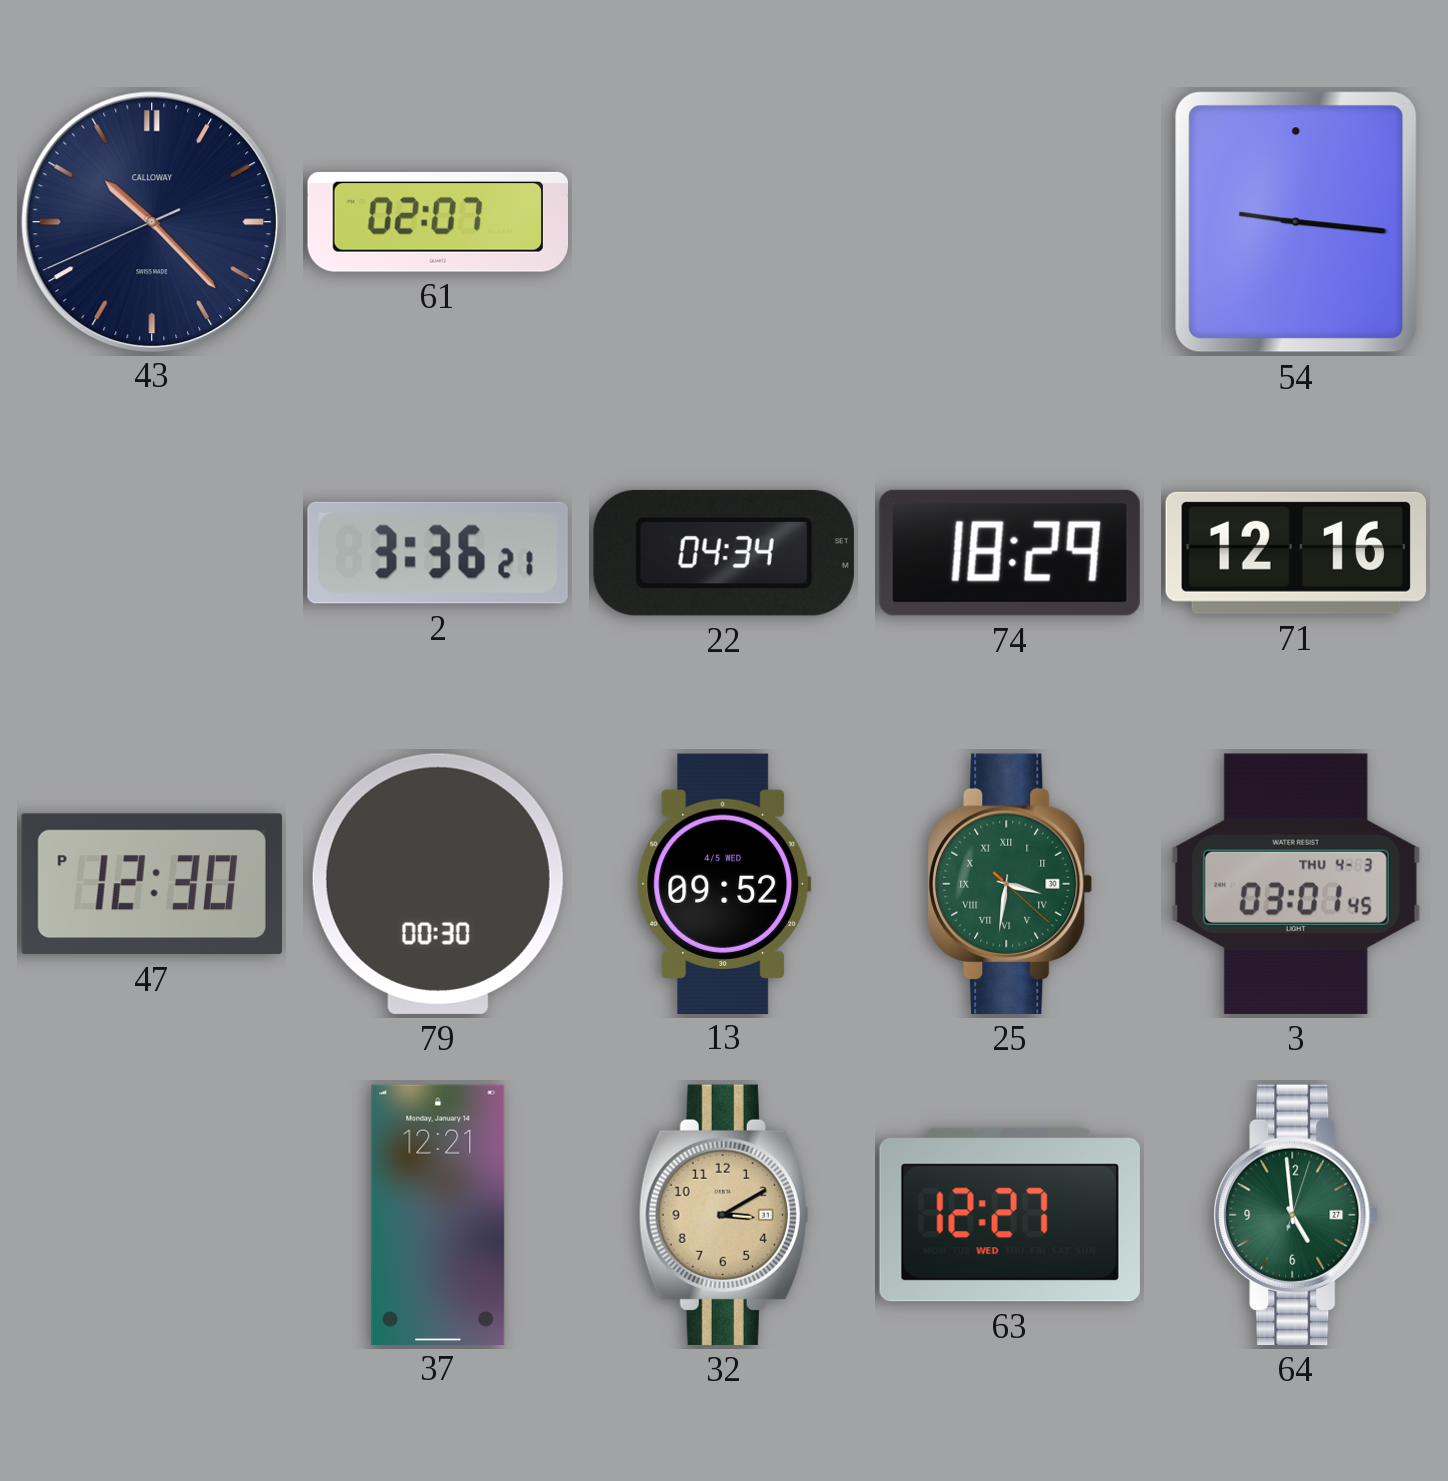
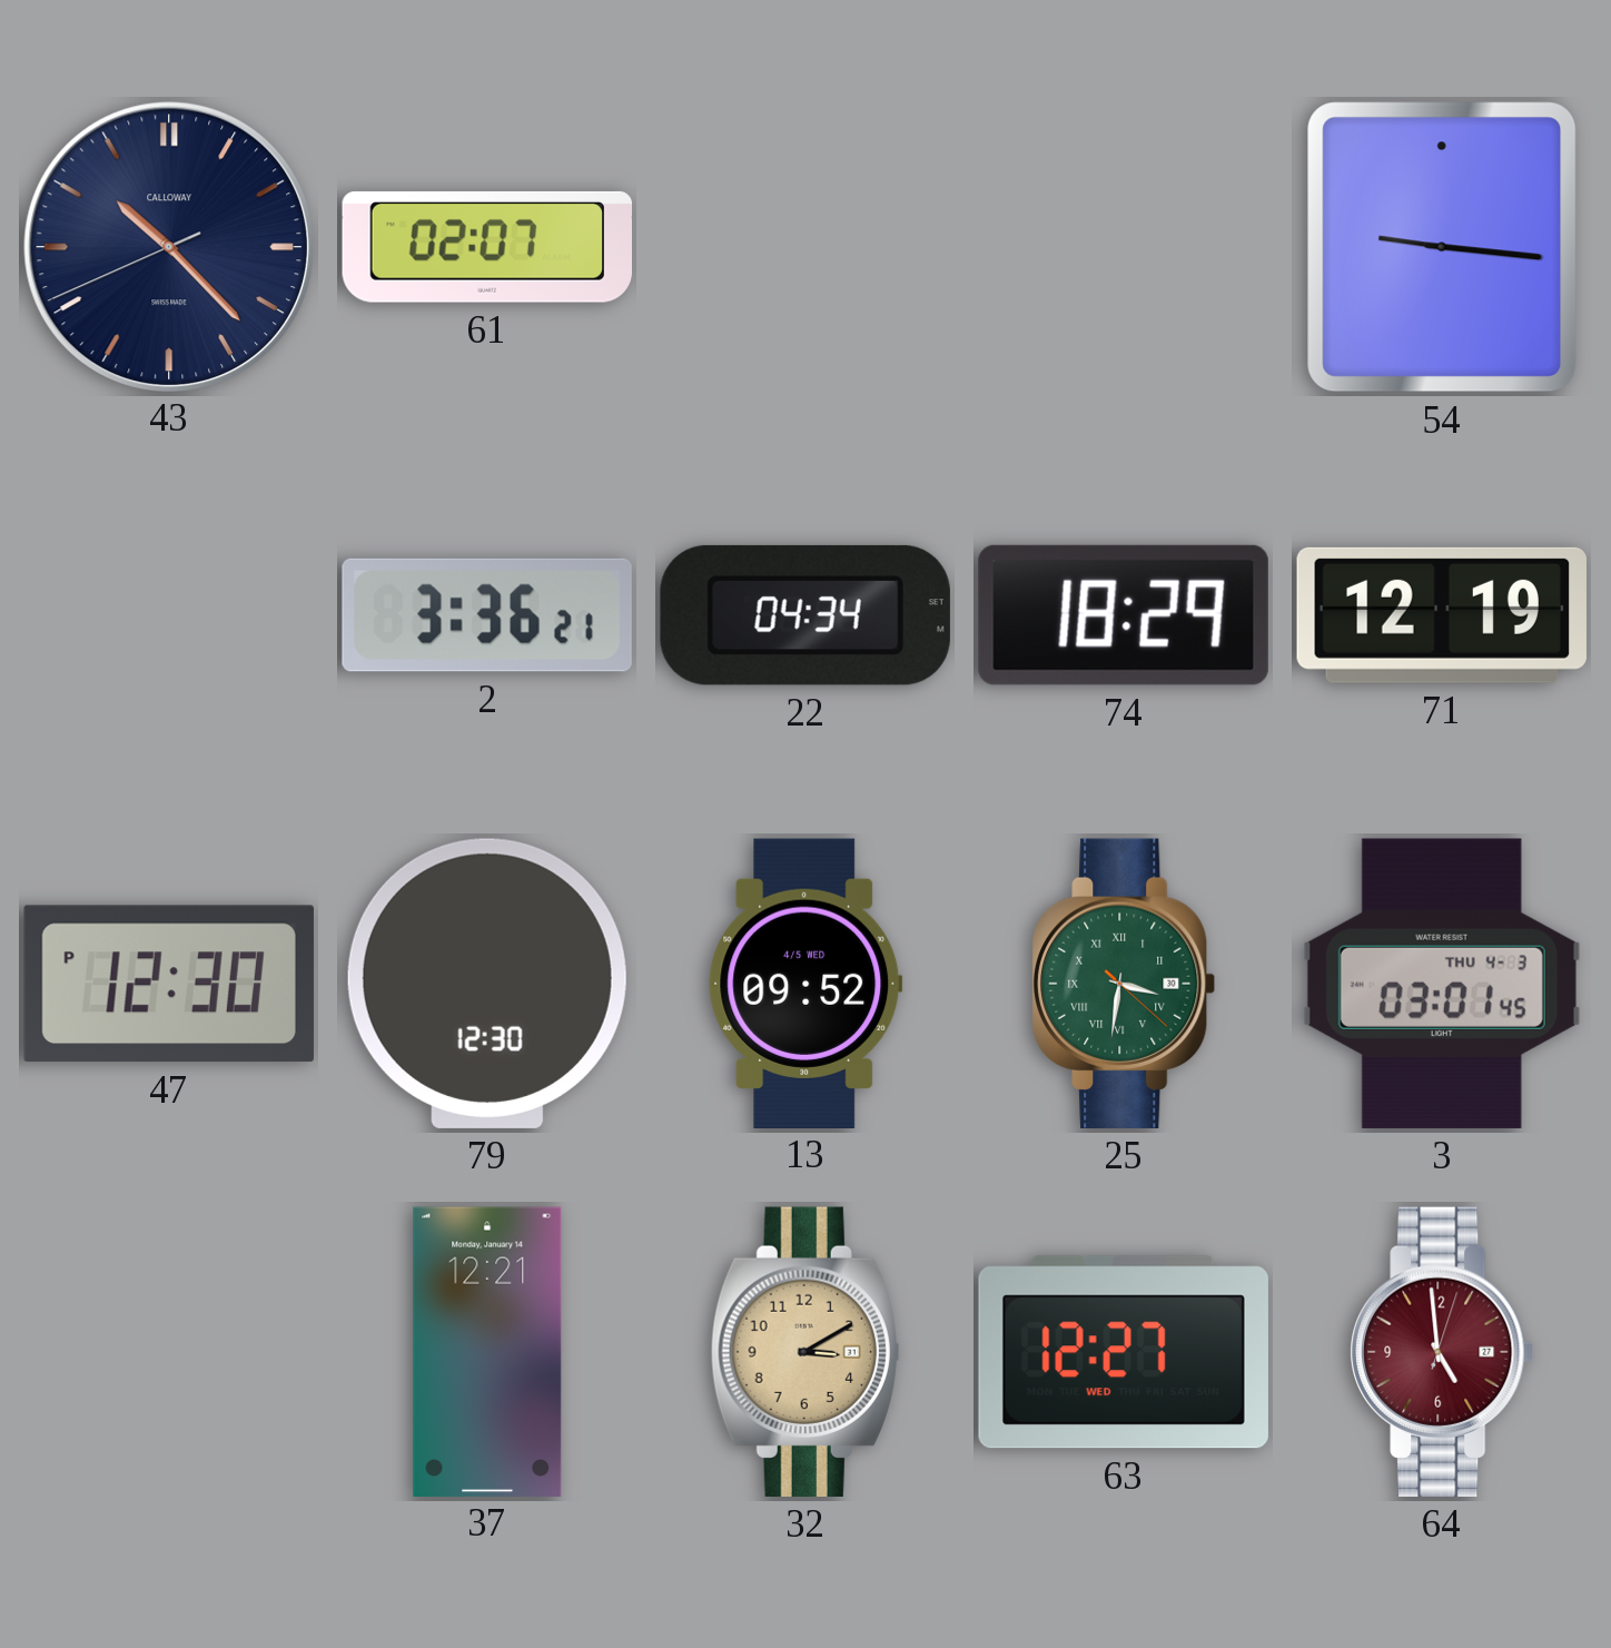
71: 12:16 -> 12:19
79: 00:30 -> 12:30
64 dial: green -> burgundy
